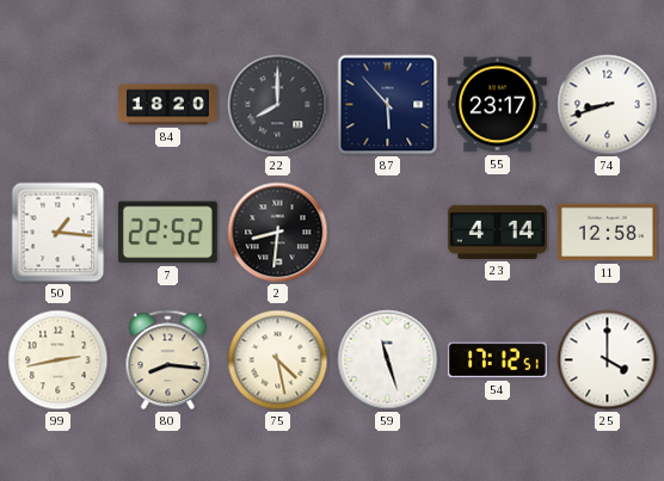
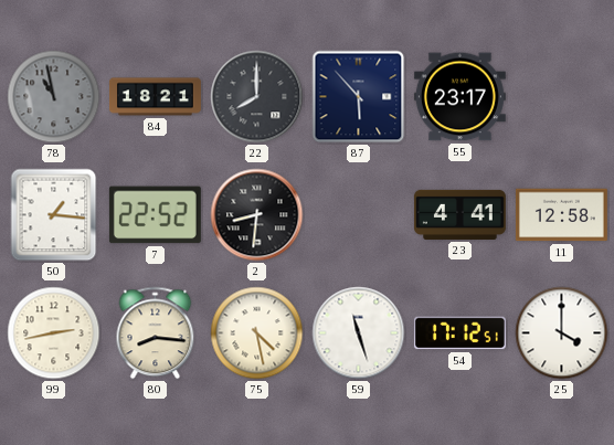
78: none -> 10:58
84: 18:20 -> 18:21
74: 8:42 -> none
23: 4:14 -> 4:41
